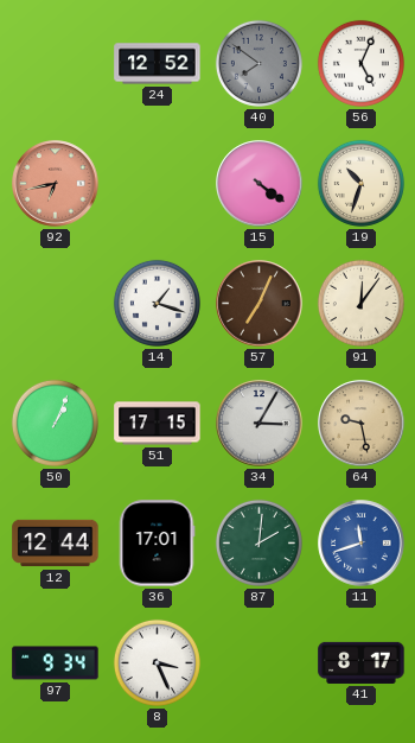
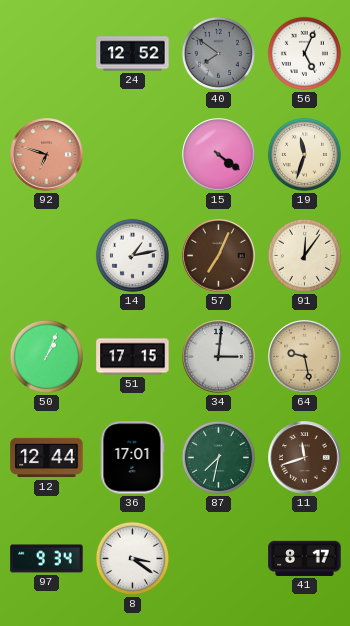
92: 6:43 -> 6:48
19: 10:33 -> 11:33
14: 1:18 -> 1:13
34: 3:05 -> 3:01
87: 2:01 -> 7:32
11 dial: blue -> brown
8: 3:26 -> 3:21
